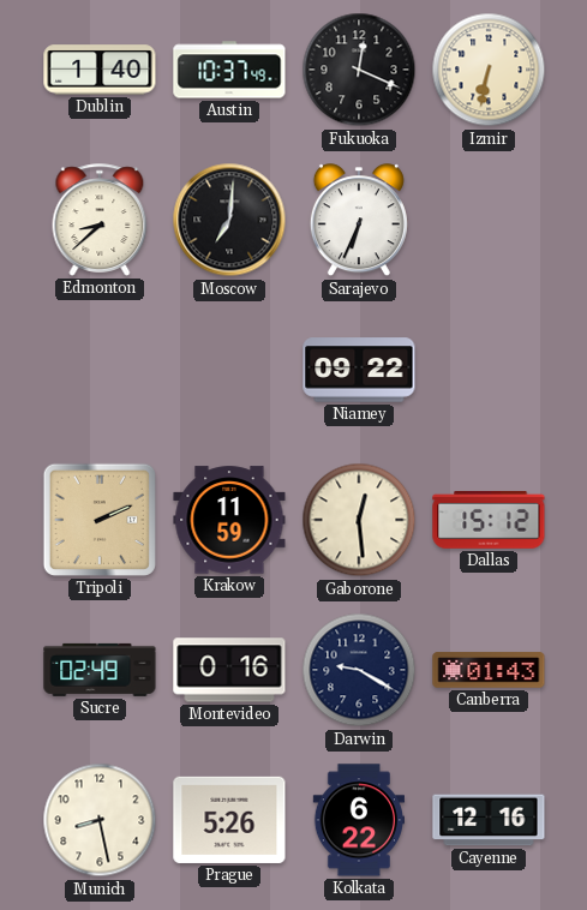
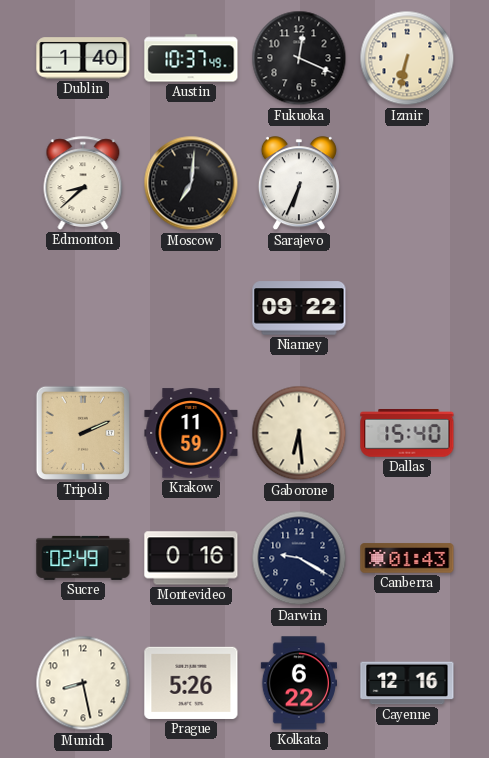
Gaborone: 12:29 -> 6:29
Dallas: 15:12 -> 15:40
